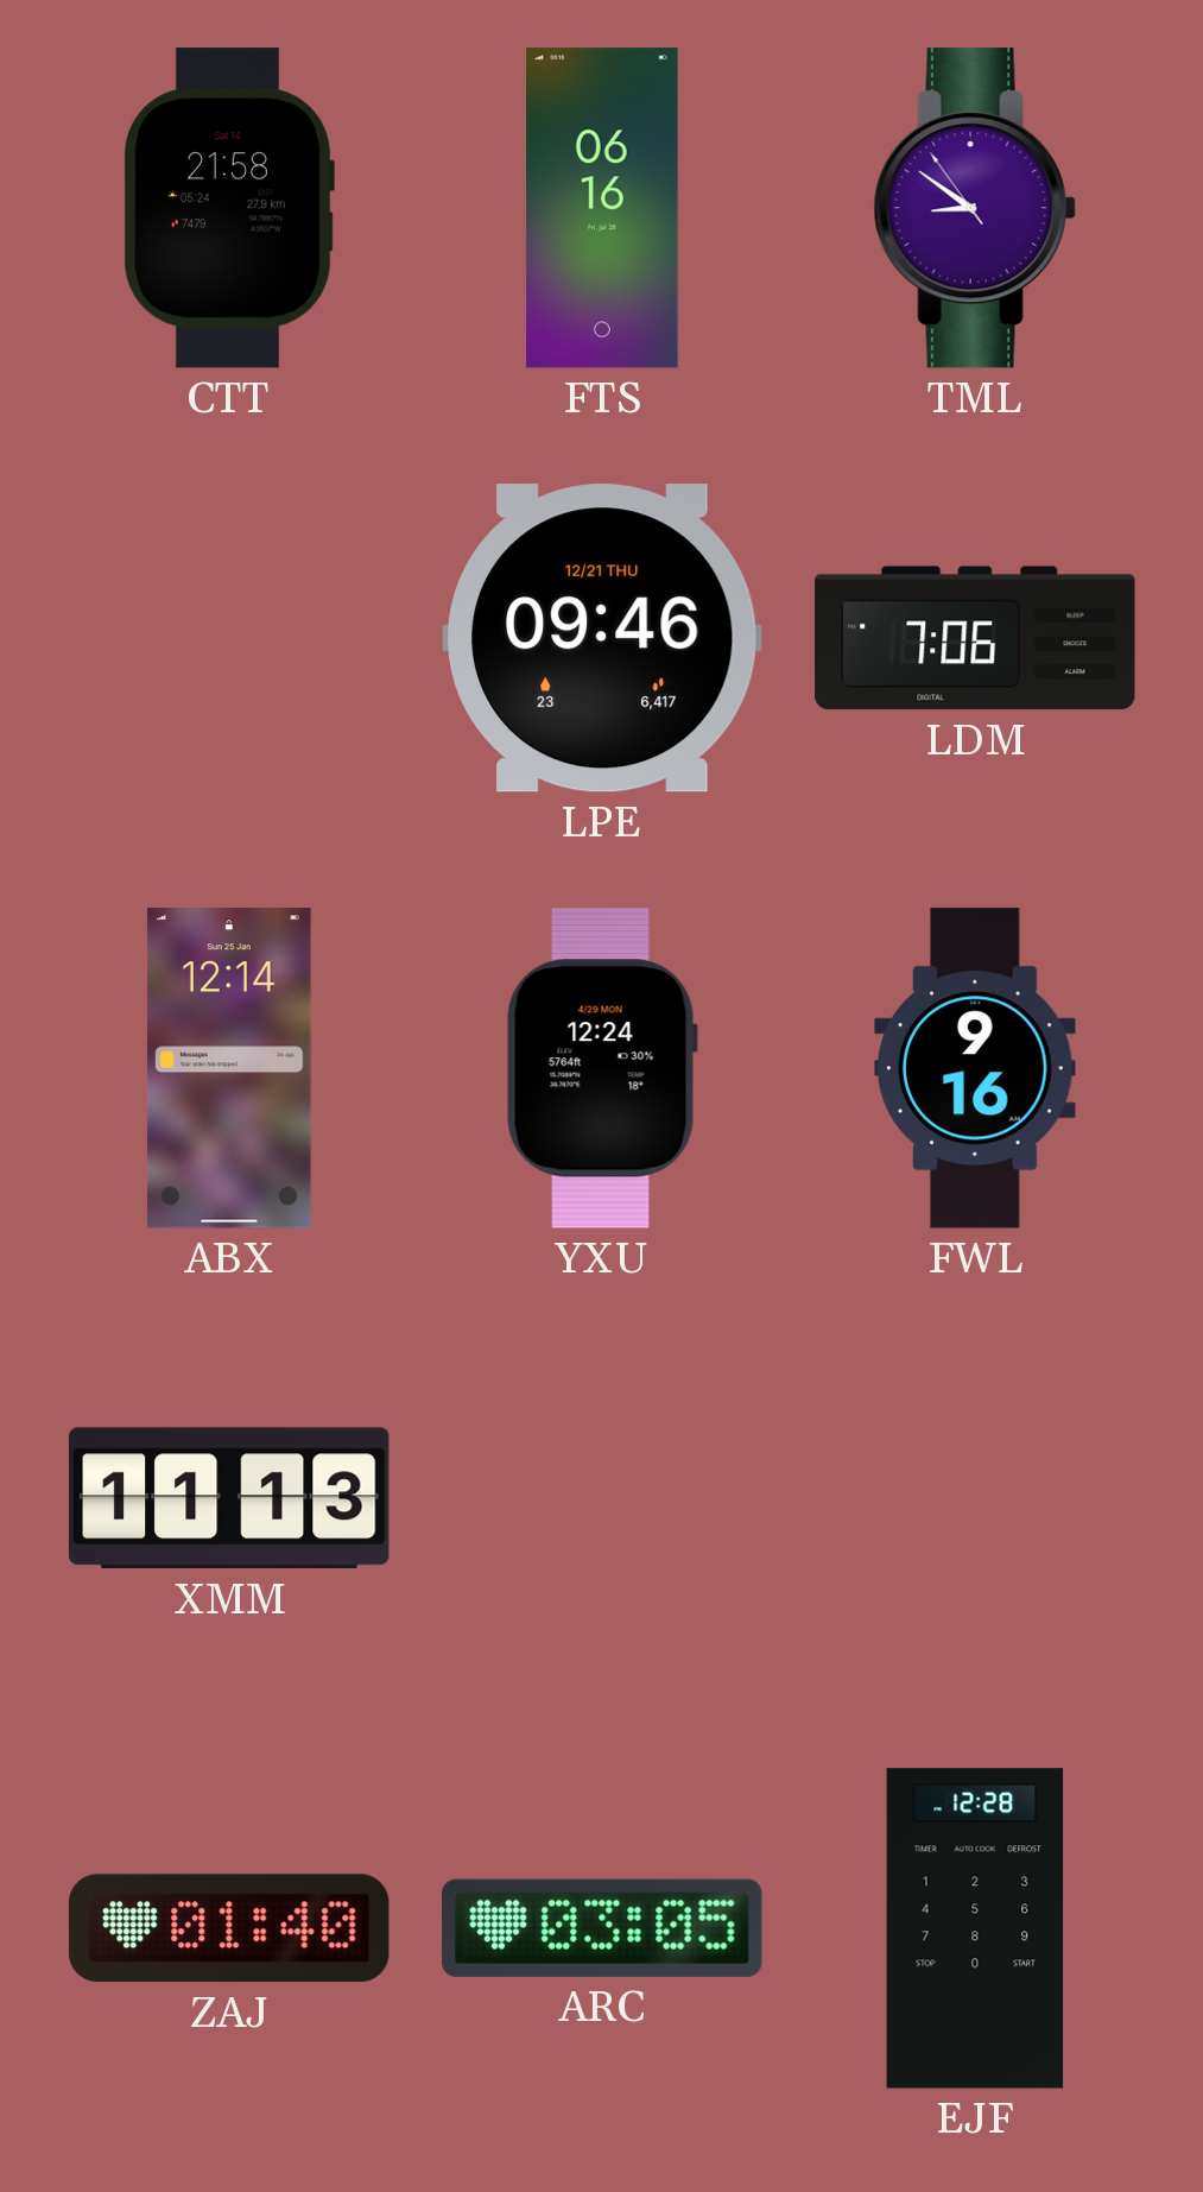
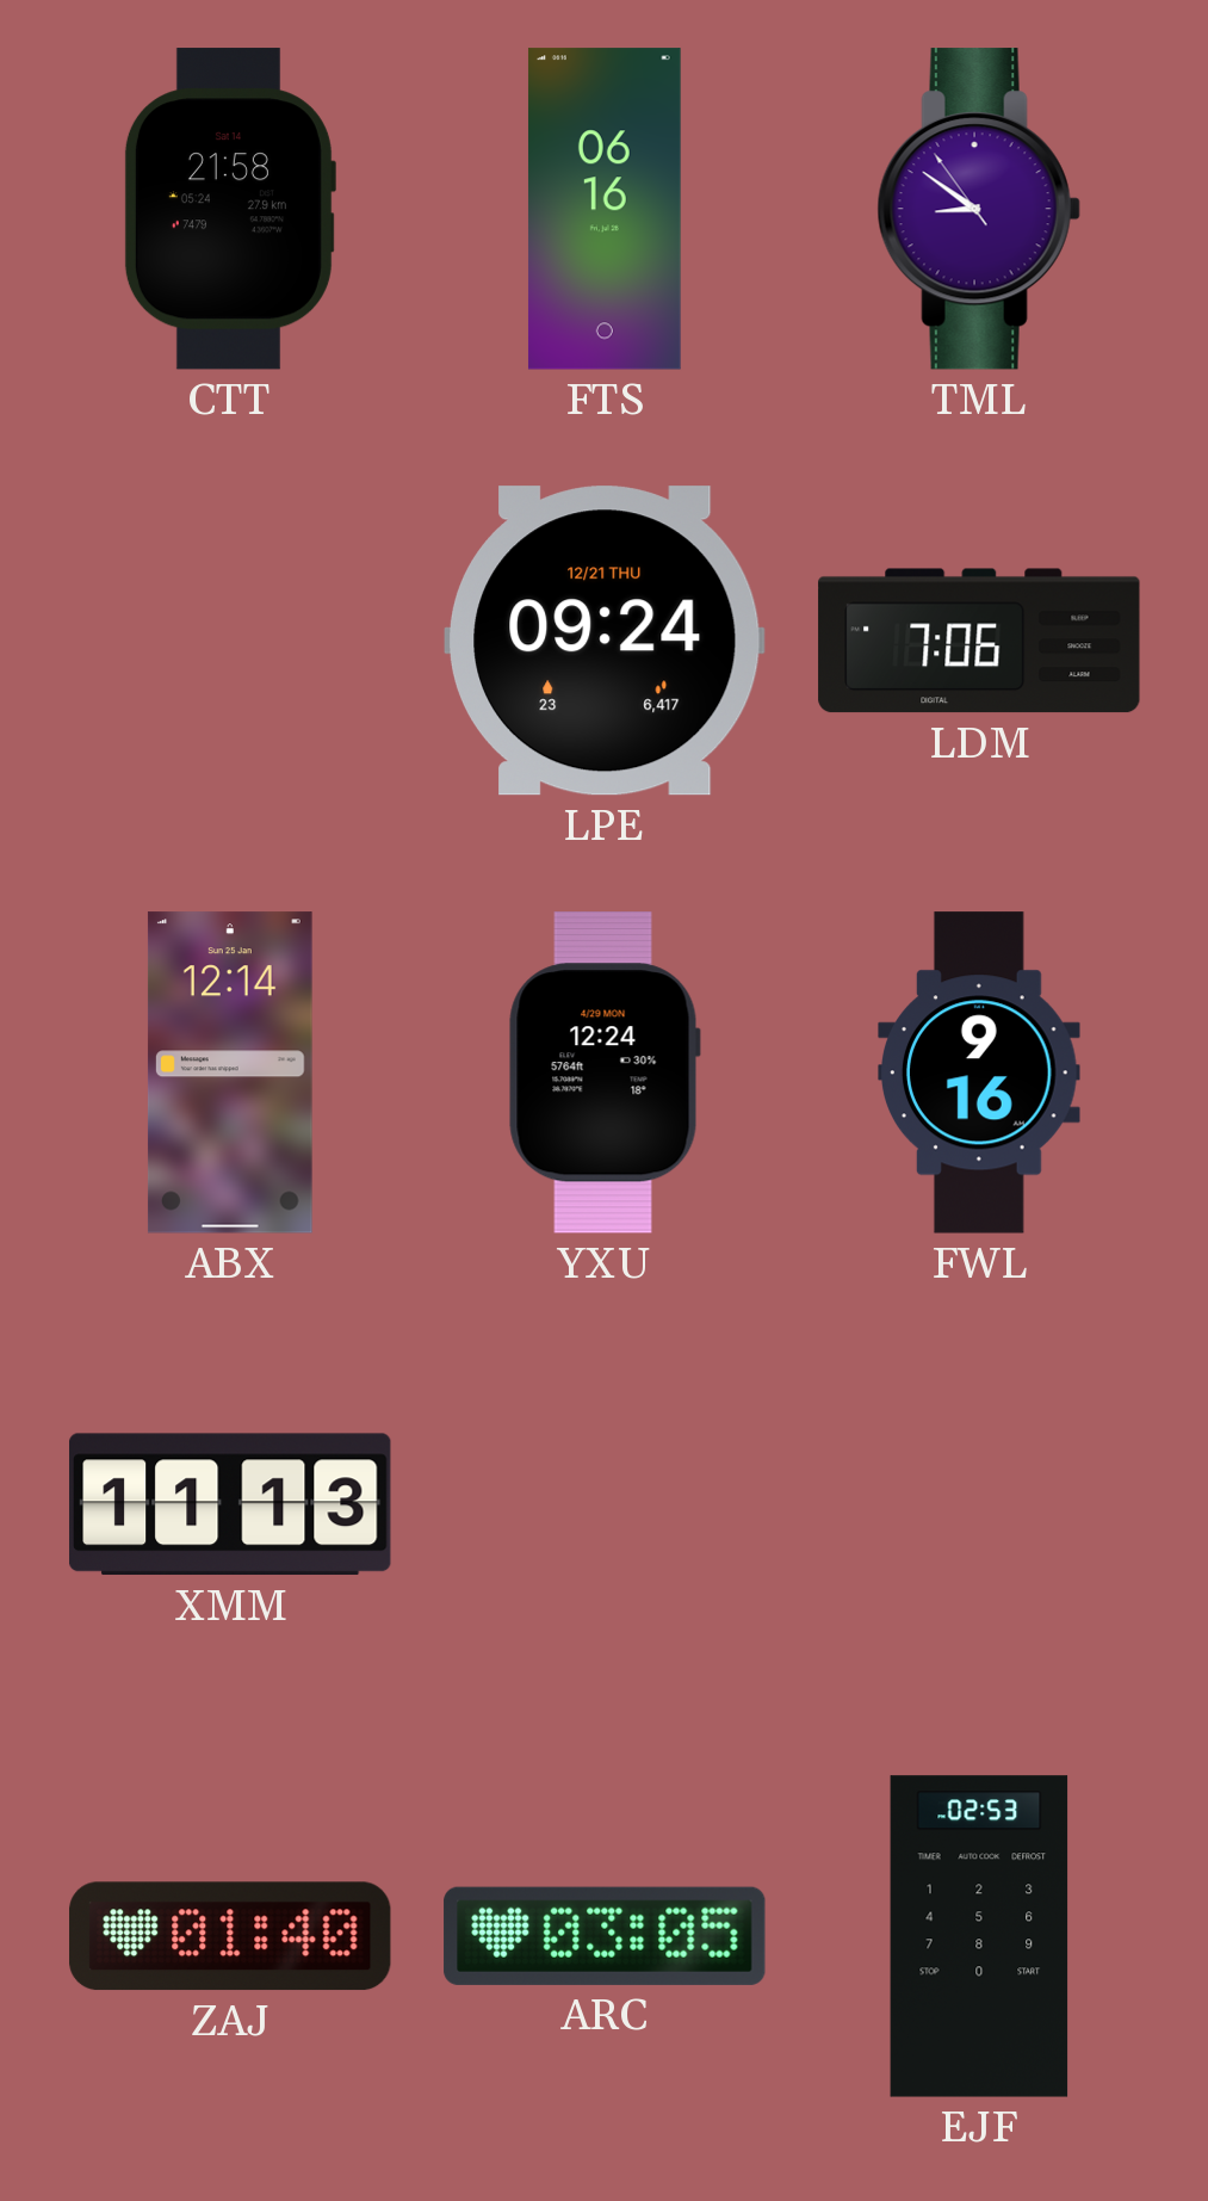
LPE: 09:46 -> 09:24
EJF: 12:28 -> 02:53
